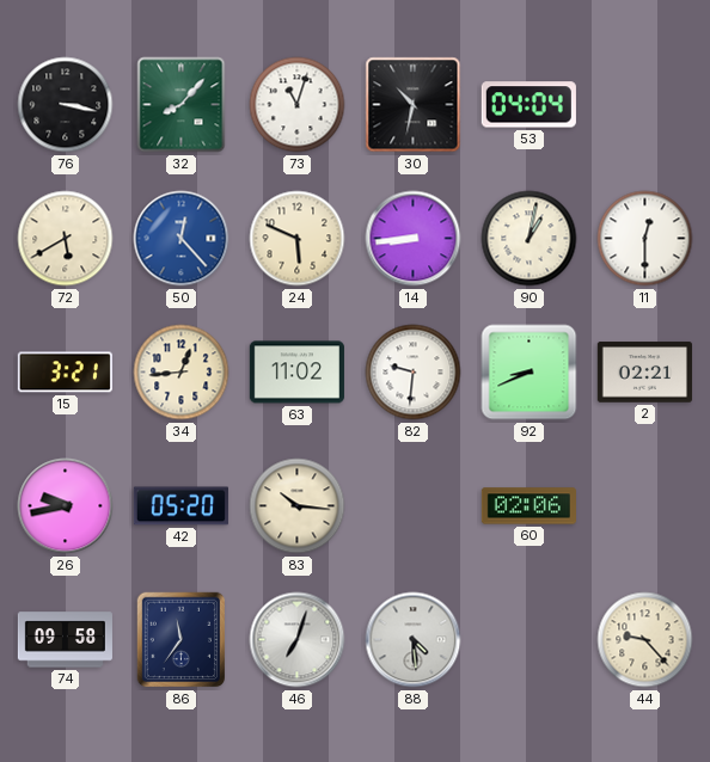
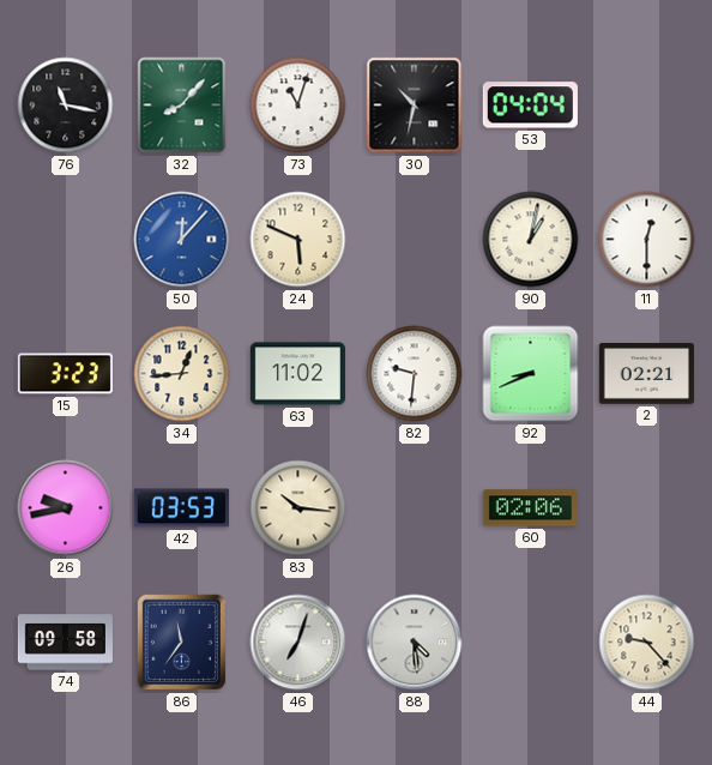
76: 3:17 -> 11:17
72: 5:40 -> none
50: 12:23 -> 12:07
14: 8:44 -> none
15: 3:21 -> 3:23
42: 05:20 -> 03:53
